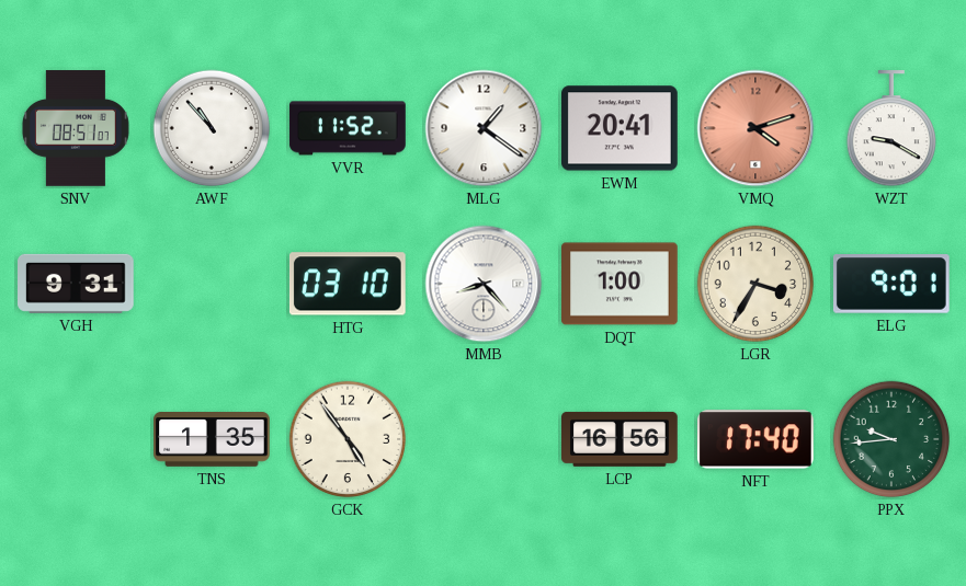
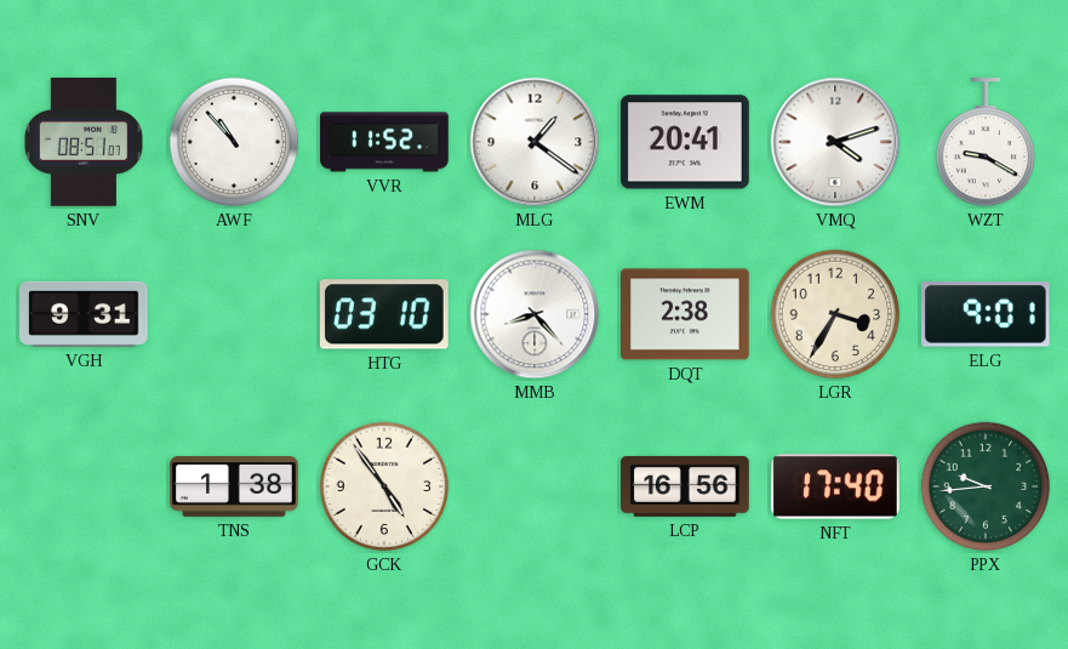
VMQ dial: salmon -> white
DQT: 1:00 -> 2:38
TNS: 1:35 -> 1:38
